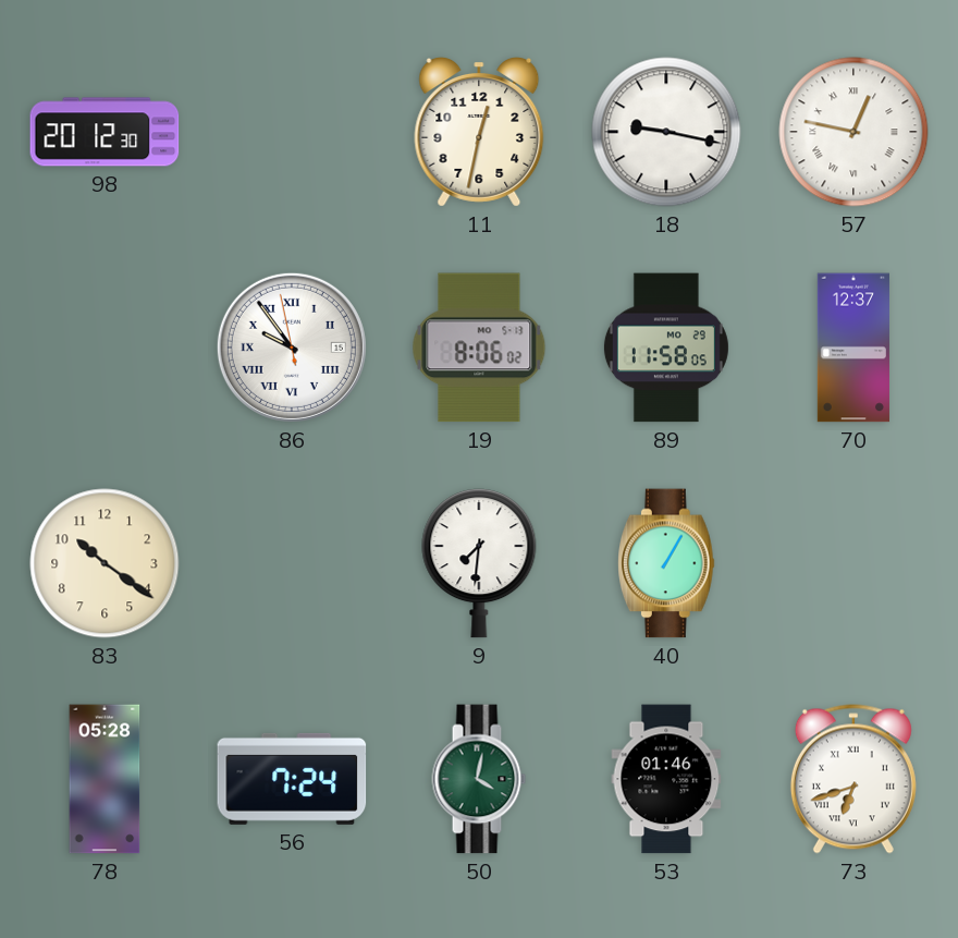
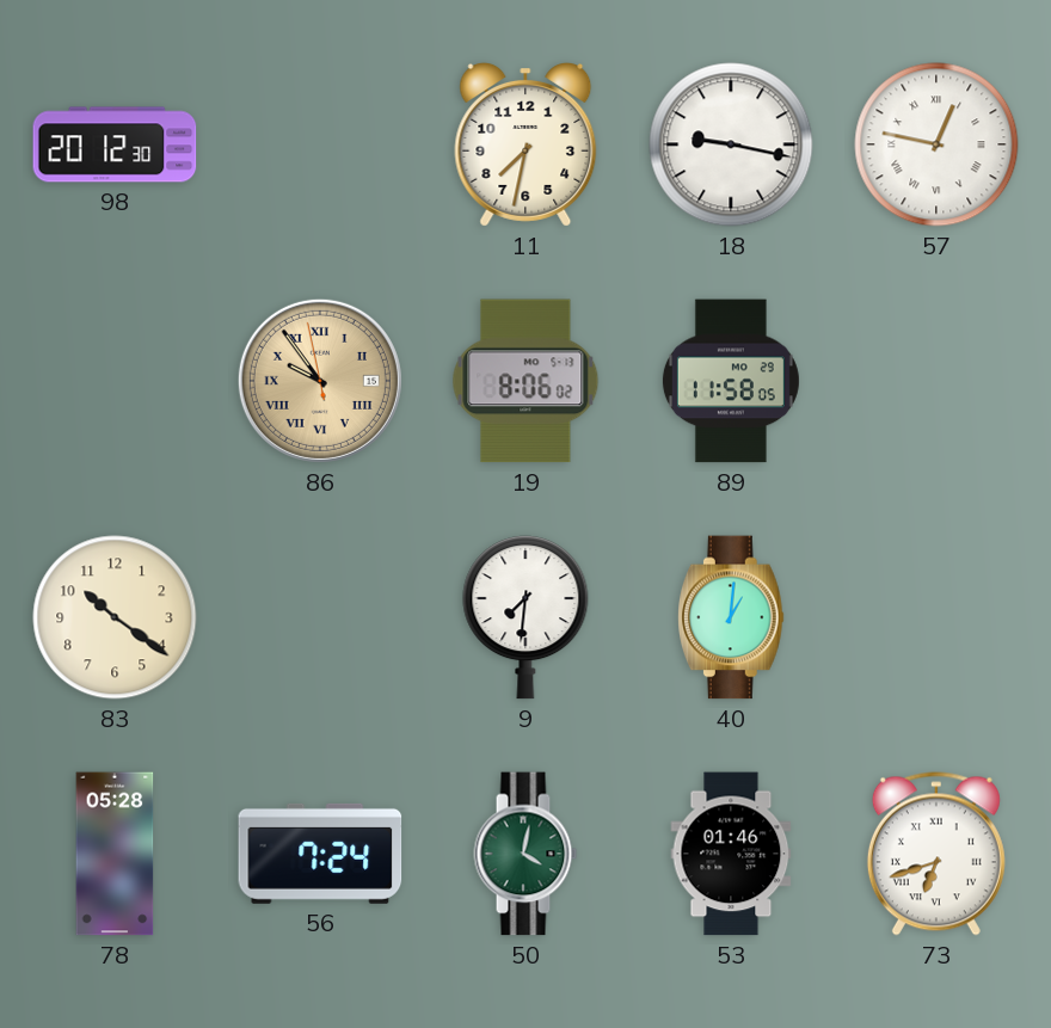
11: 12:32 -> 7:32
86 dial: white -> champagne
70: 12:37 -> none
40: 1:05 -> 1:01
